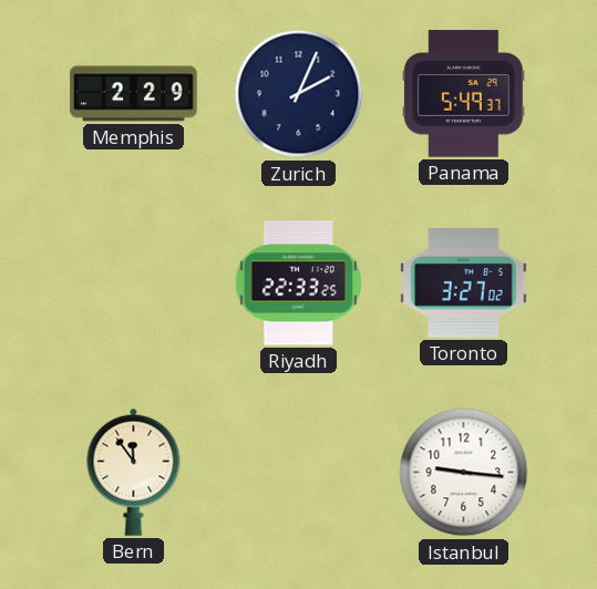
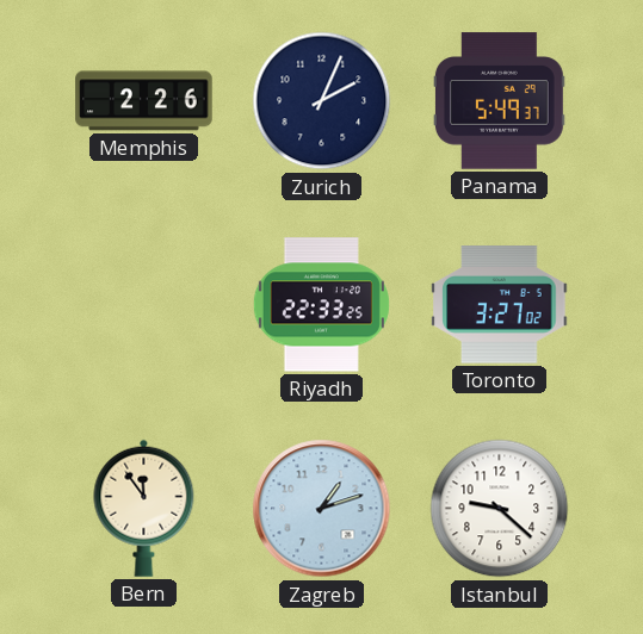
Memphis: 2:29 -> 2:26
Zagreb: none -> 1:12
Istanbul: 9:16 -> 9:22
